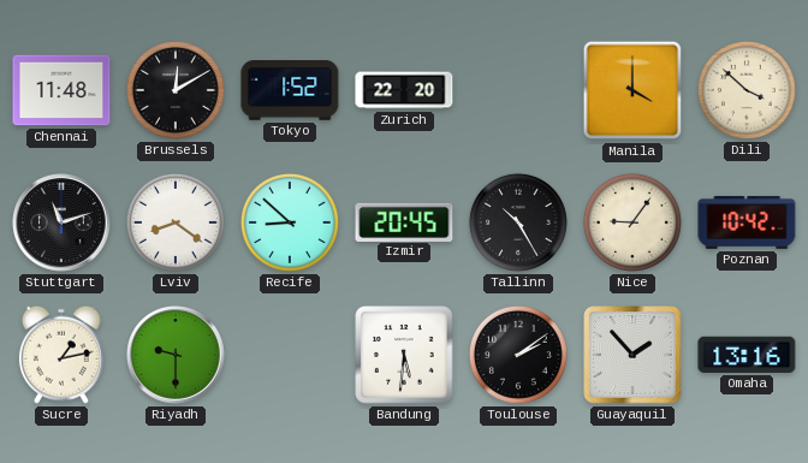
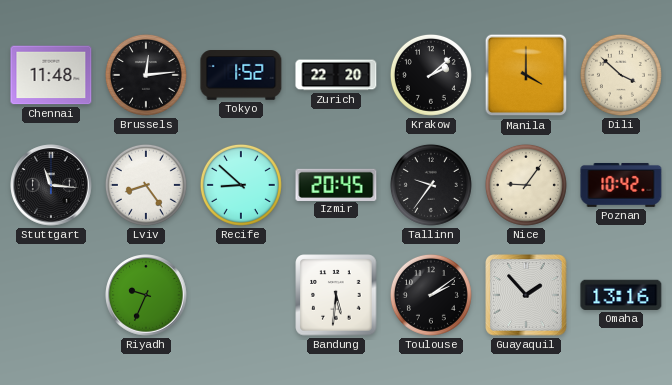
Brussels: 12:10 -> 12:14
Krakow: none -> 2:08
Stuttgart: 11:12 -> 11:16
Lviv: 8:21 -> 8:24
Tallinn: 10:25 -> 9:36
Sucre: 1:13 -> none
Riyadh: 9:30 -> 9:34
